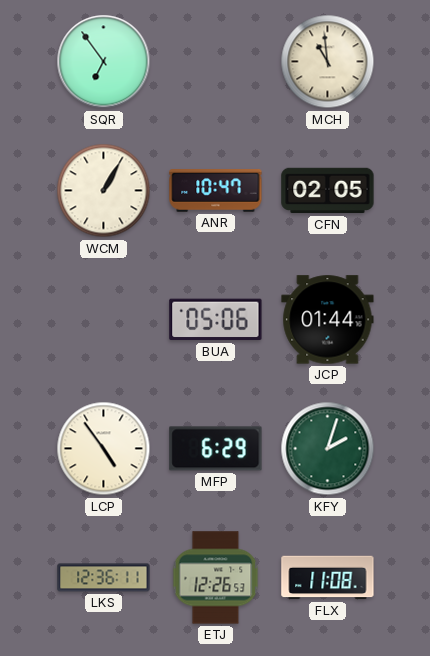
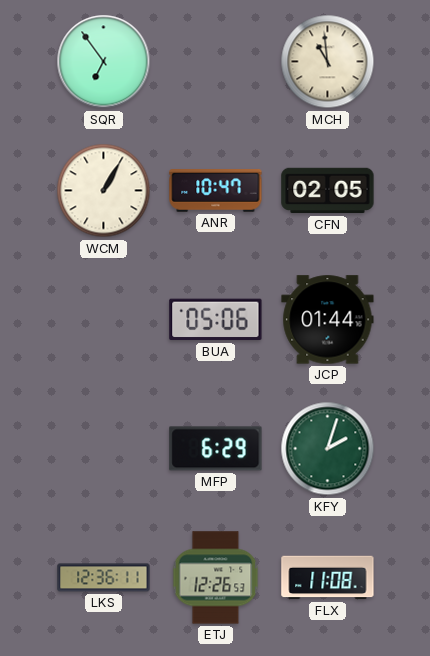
LCP: 4:54 -> none
